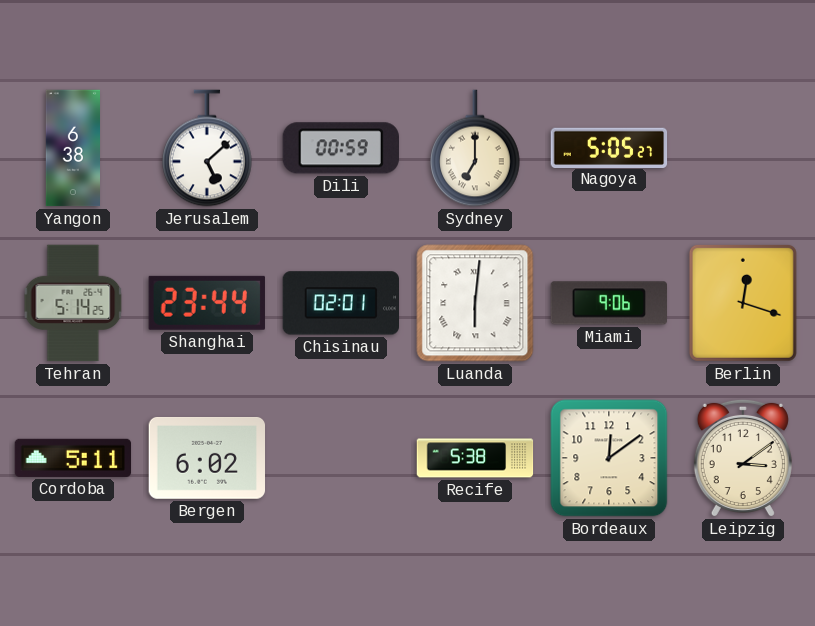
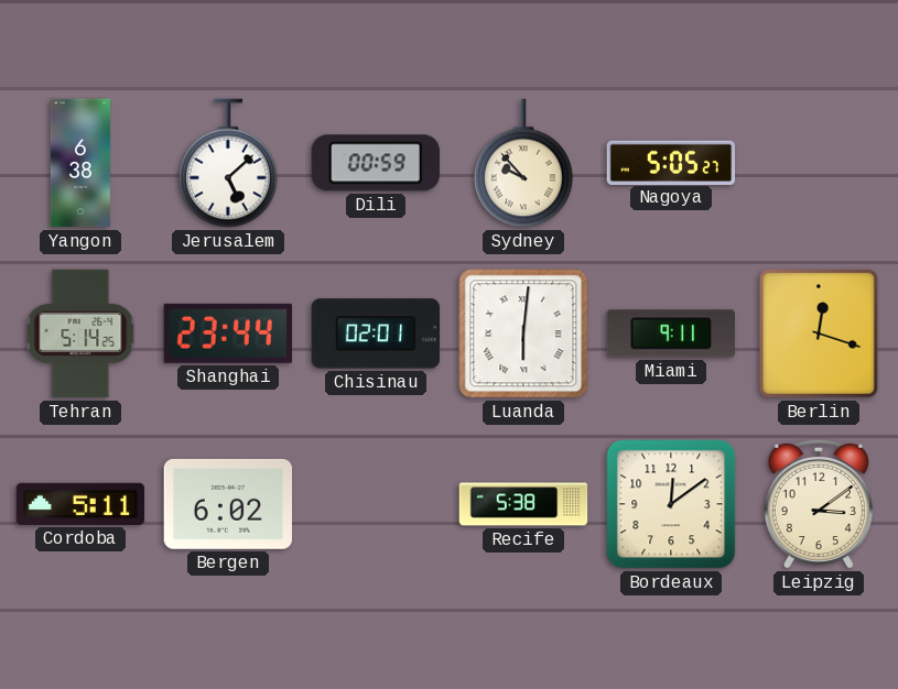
Sydney: 7:00 -> 9:53
Miami: 9:06 -> 9:11
